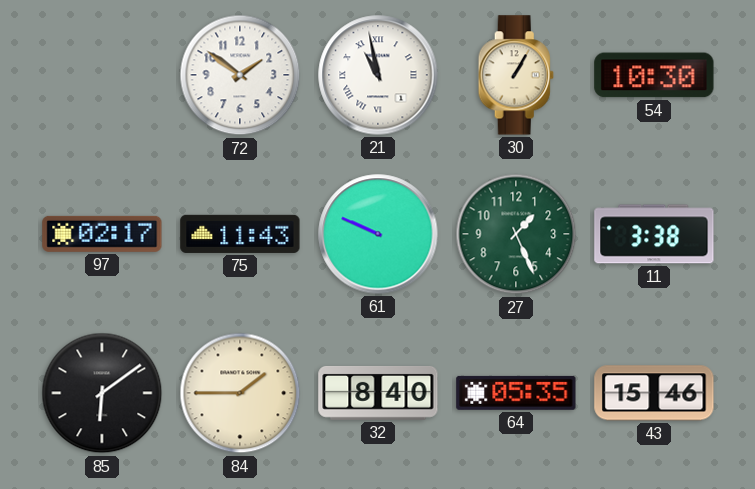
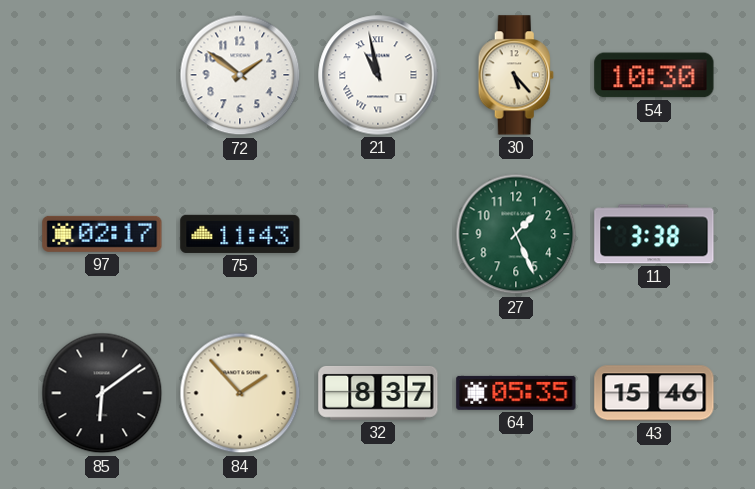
30: 1:05 -> 5:23
61: 9:49 -> none
84: 1:45 -> 1:53
32: 8:40 -> 8:37
